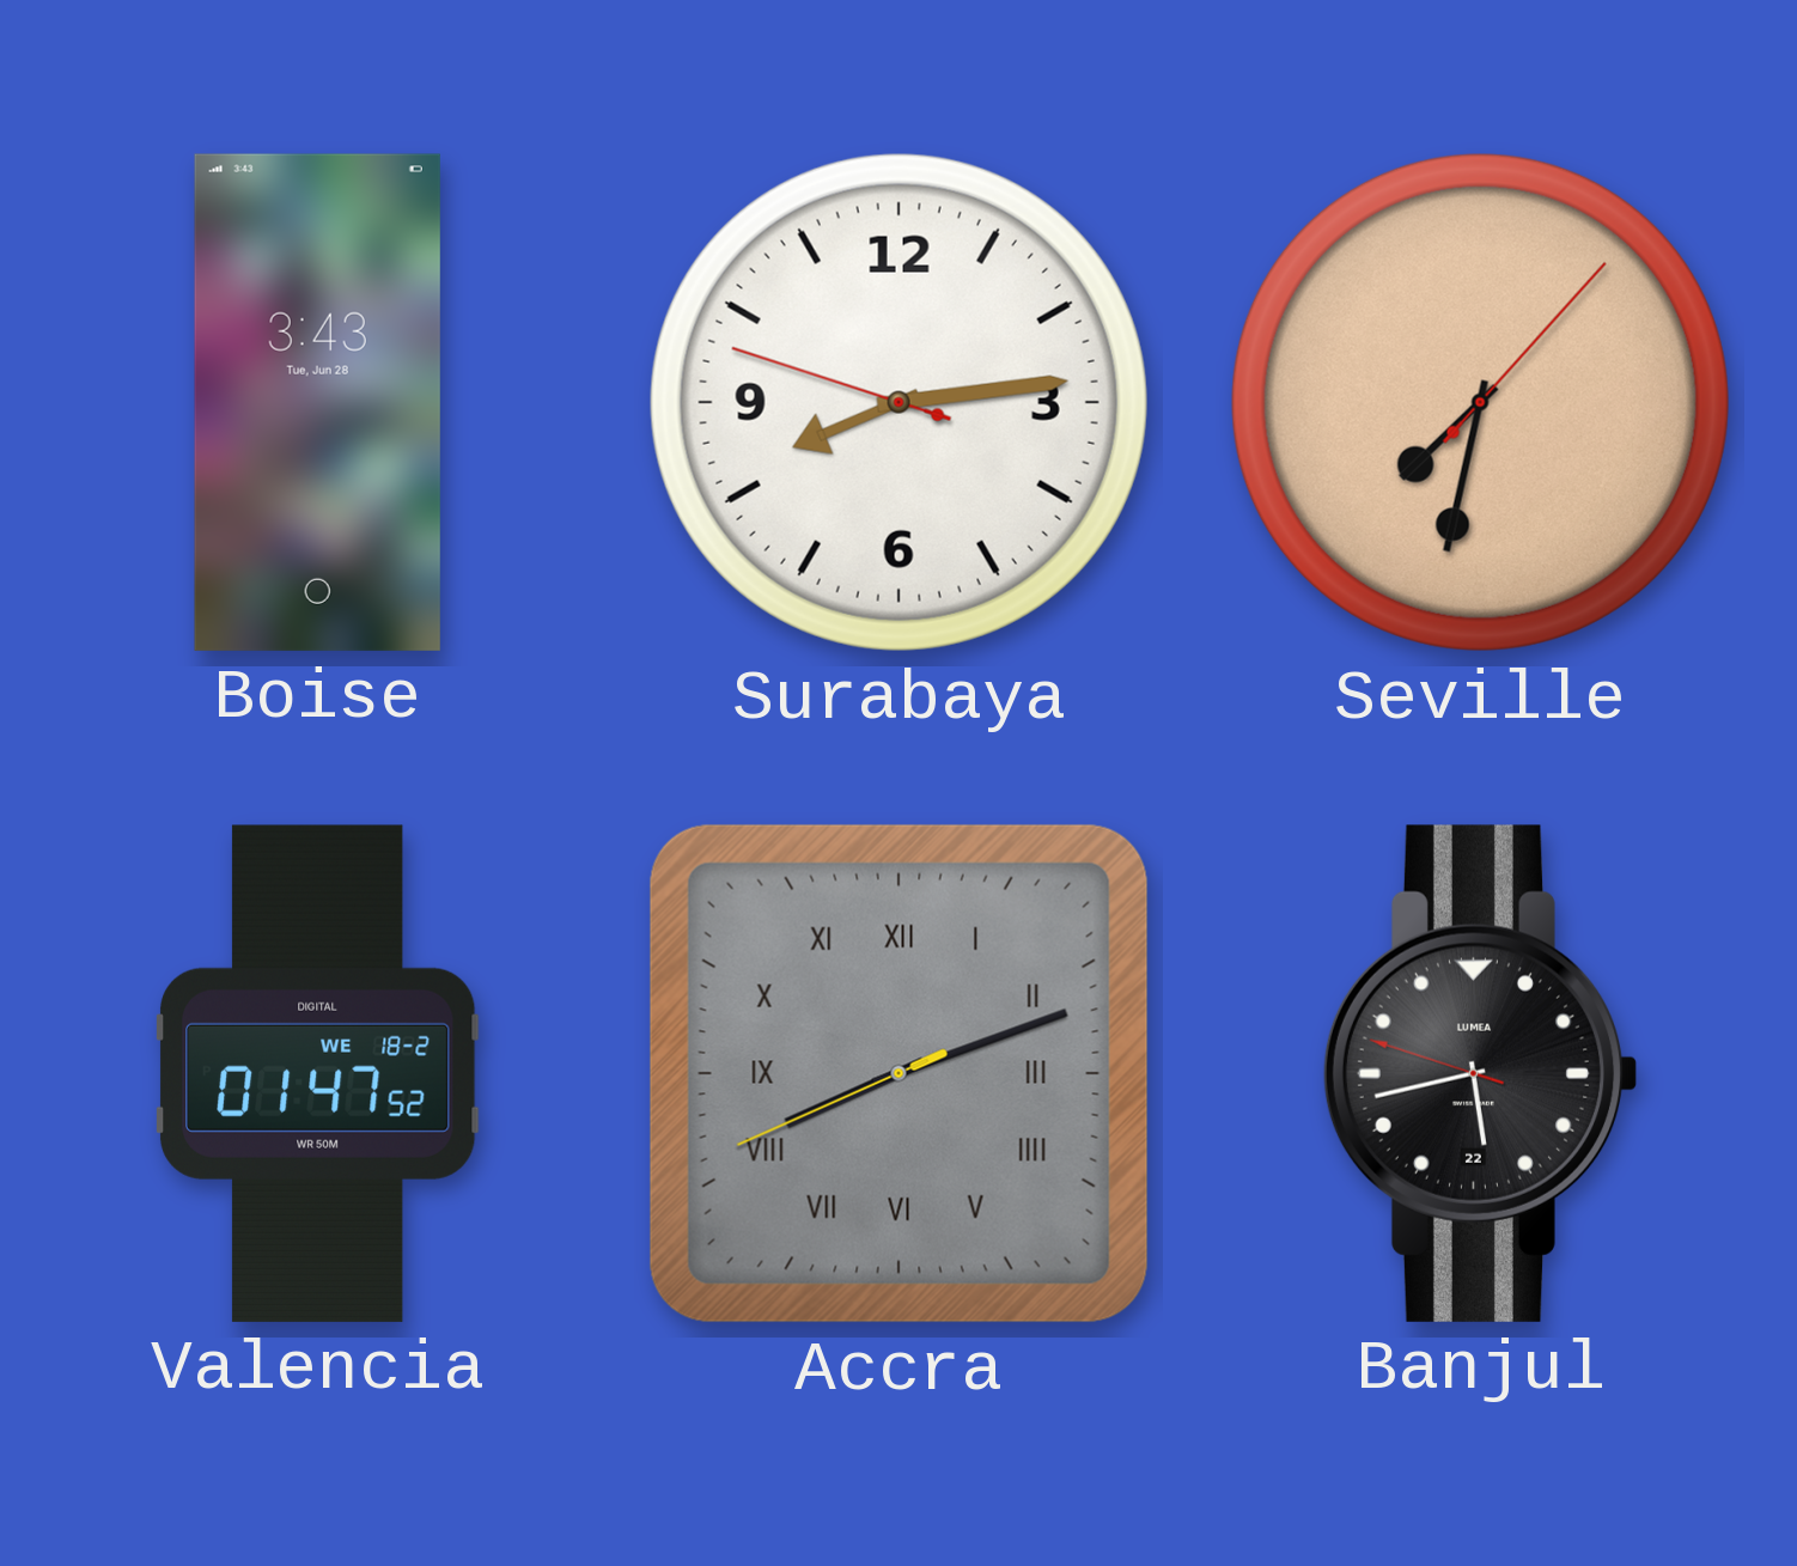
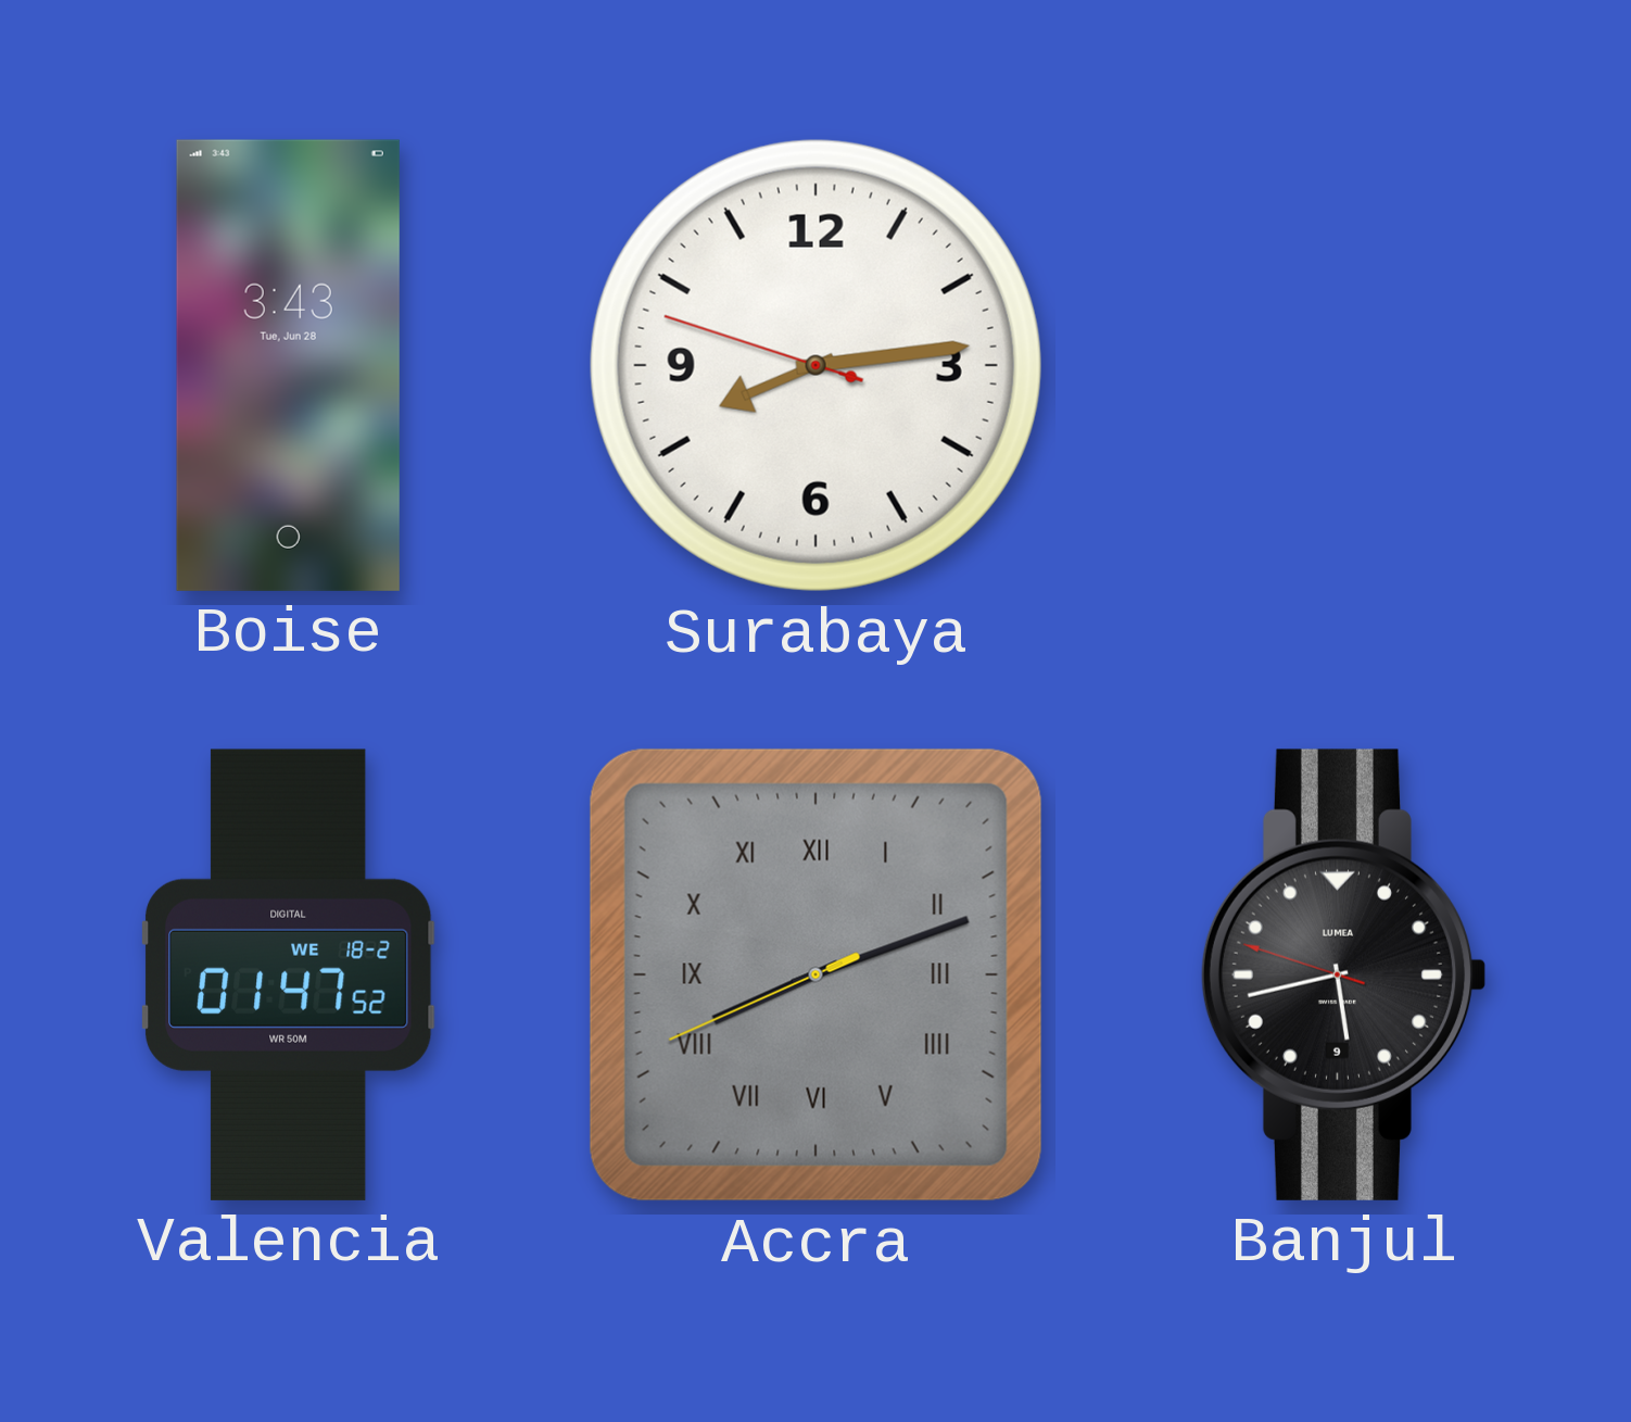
Seville: 7:32 -> none
Banjul date: 22 -> 9
